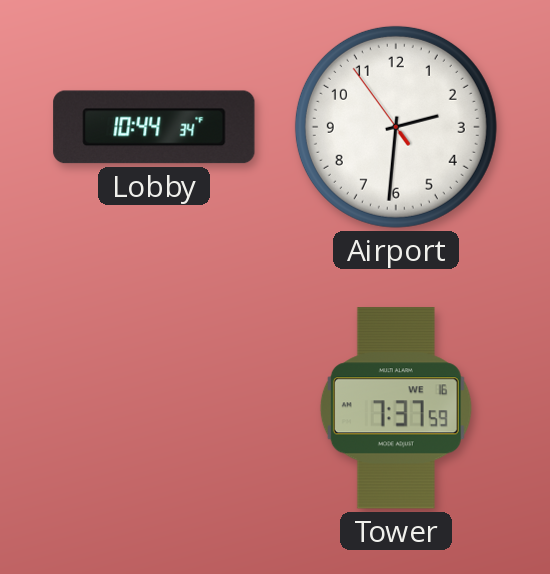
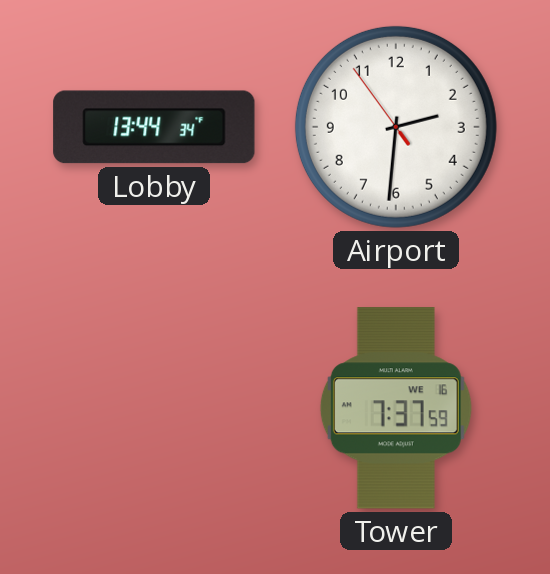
Lobby: 10:44 -> 13:44
